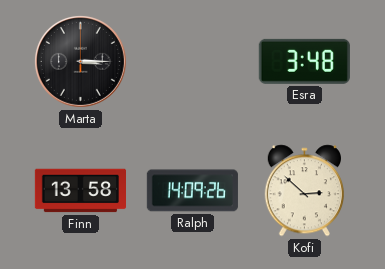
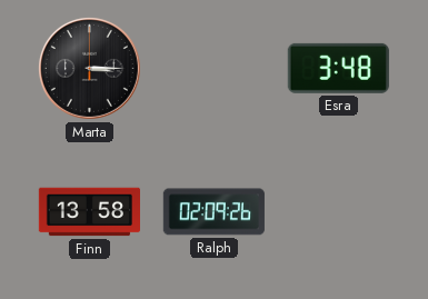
Ralph: 14:09 -> 02:09
Kofi: 2:52 -> none
